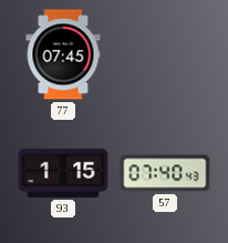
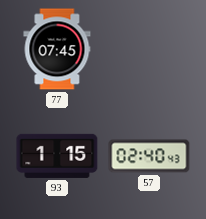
57: 07:40 -> 02:40
